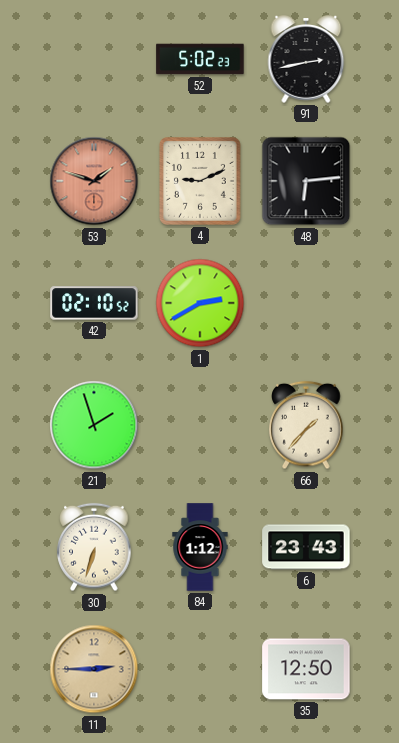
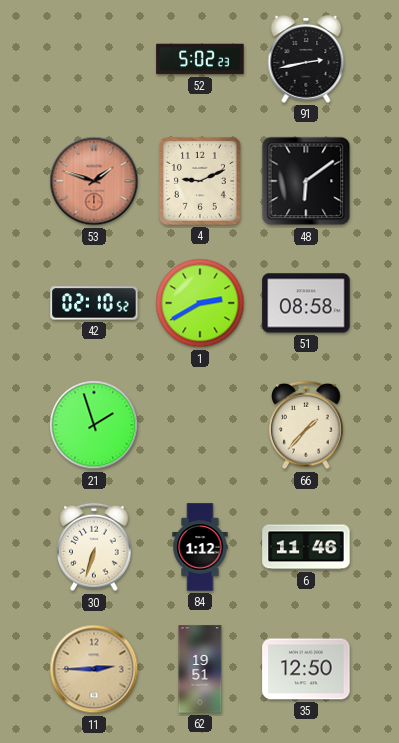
48: 6:14 -> 6:09
51: none -> 08:58
6: 23:43 -> 11:46
62: none -> 19:51
